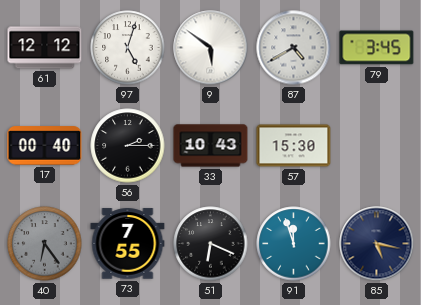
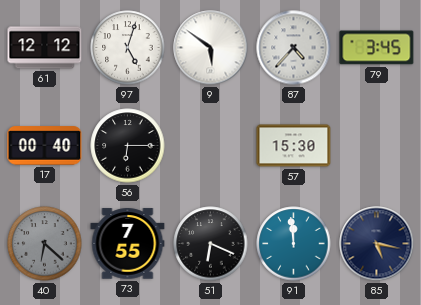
87: 4:40 -> 4:37
56: 2:15 -> 6:15
33: 10:43 -> none
40: 6:24 -> 6:22
91: 11:57 -> 11:59
